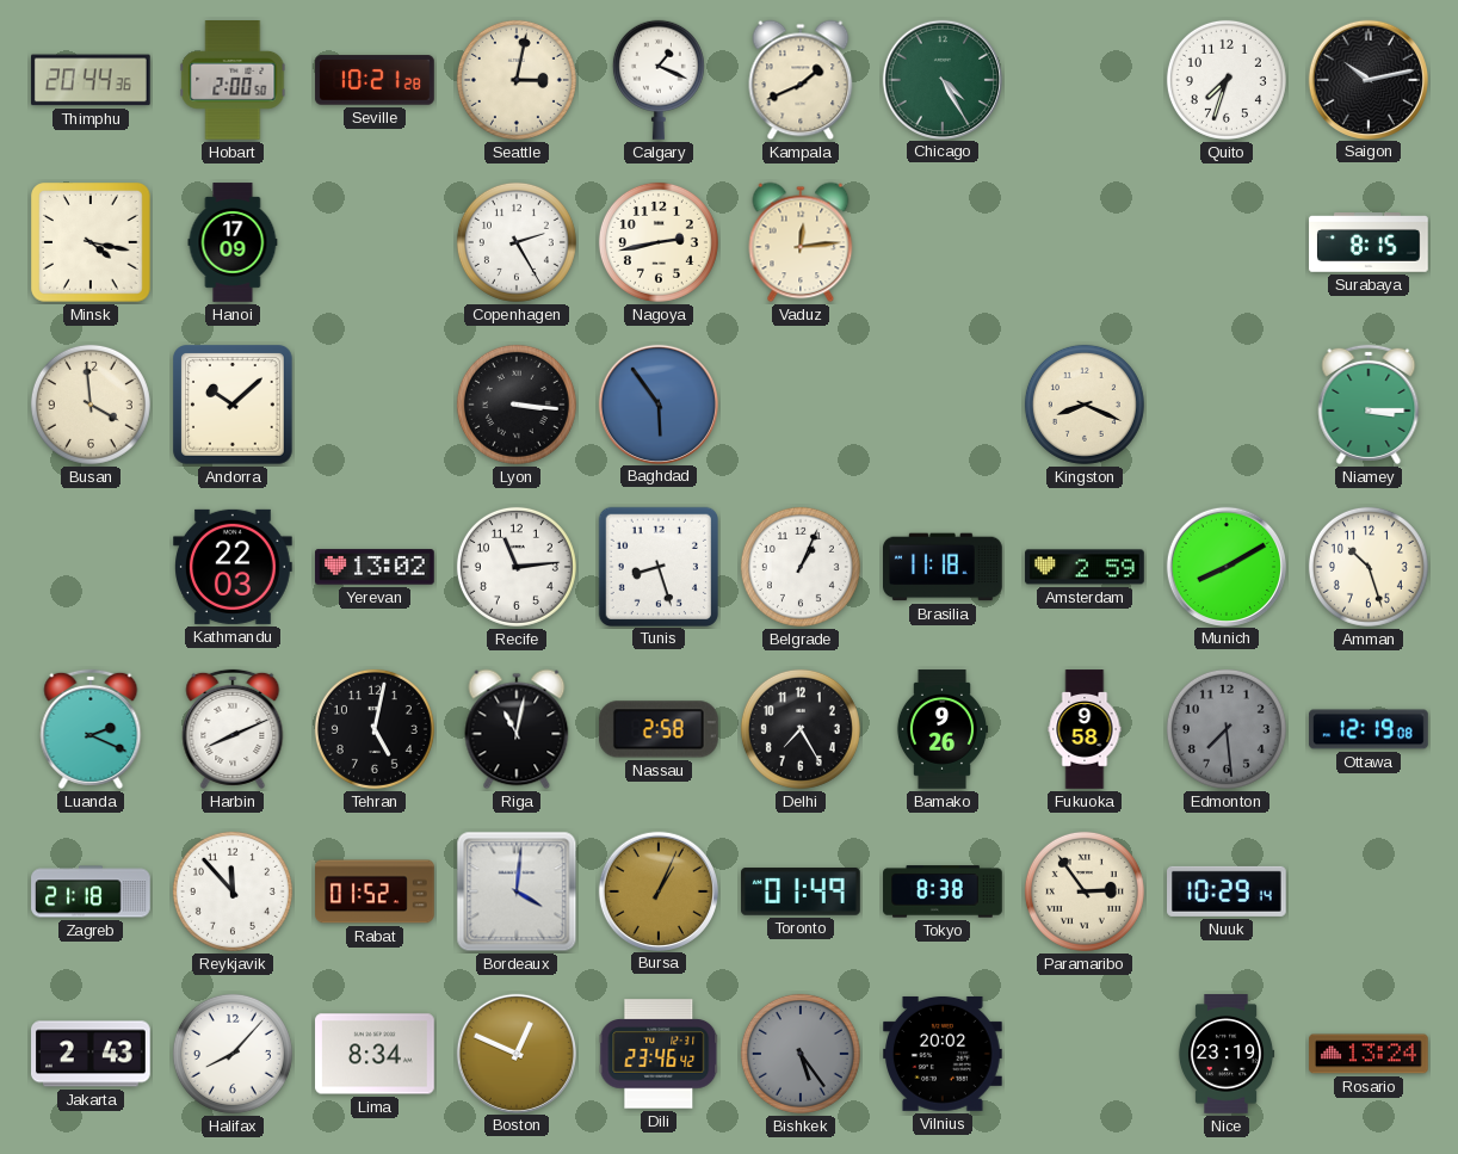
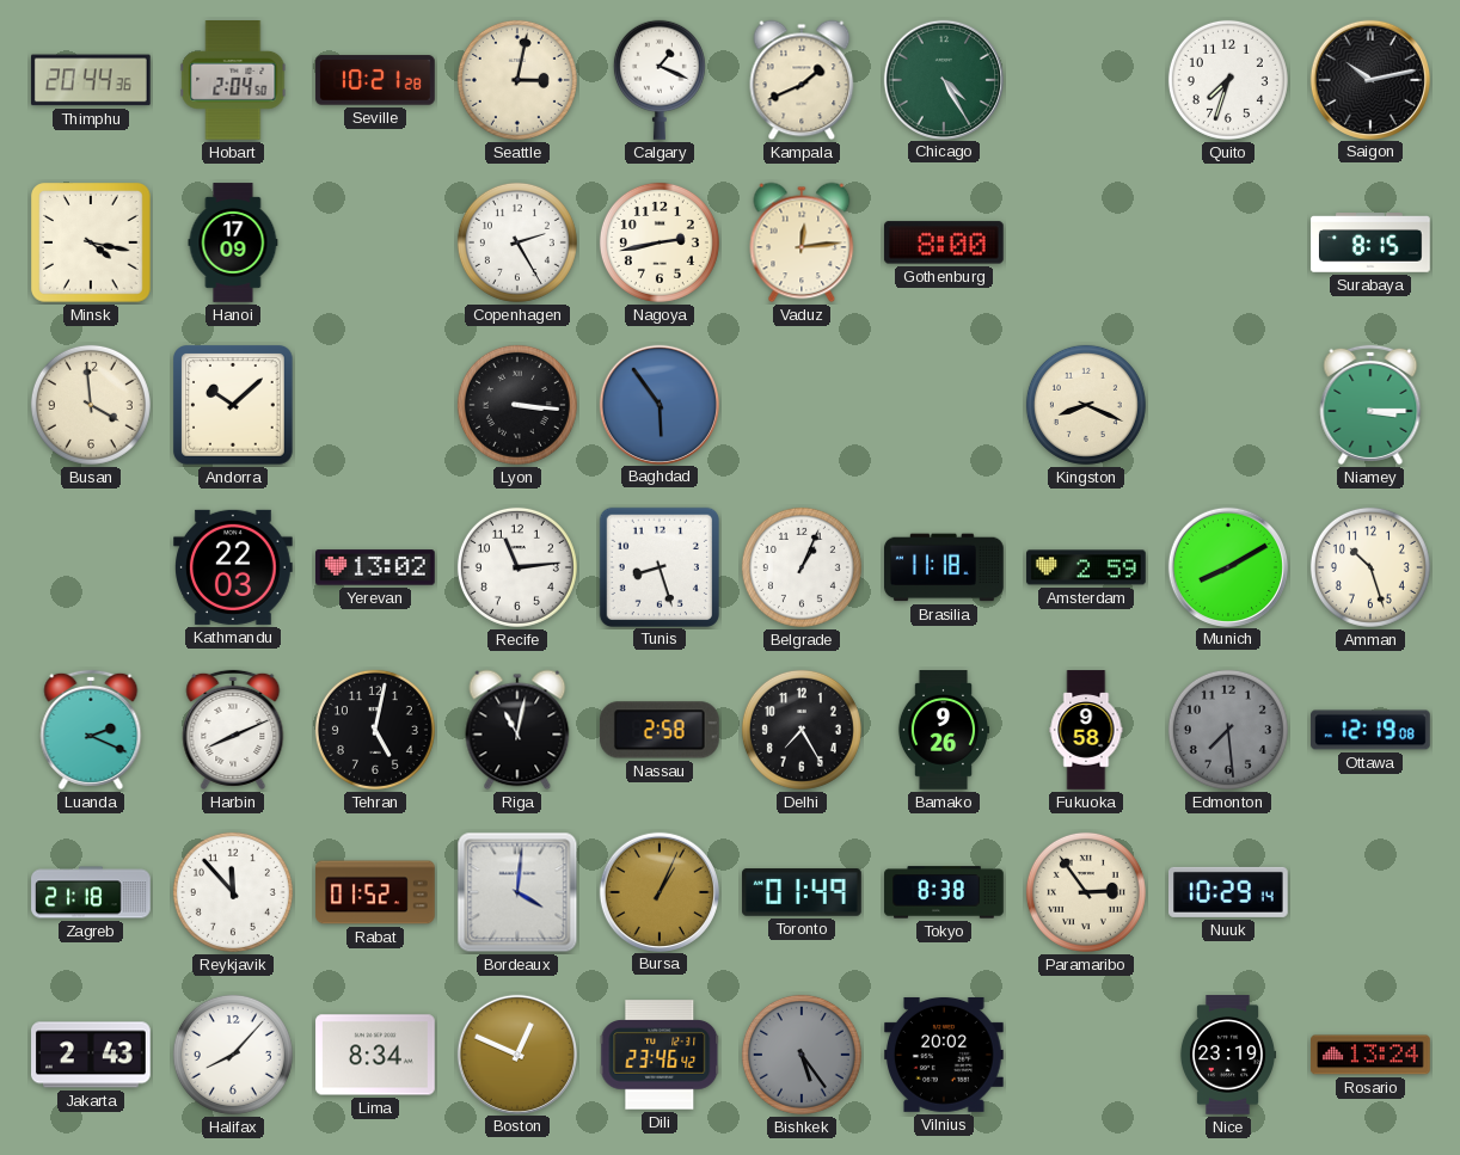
Hobart: 2:00 -> 2:04
Gothenburg: none -> 8:00
